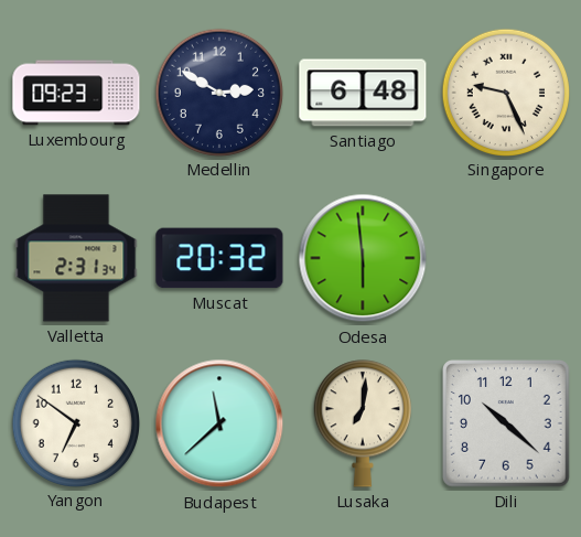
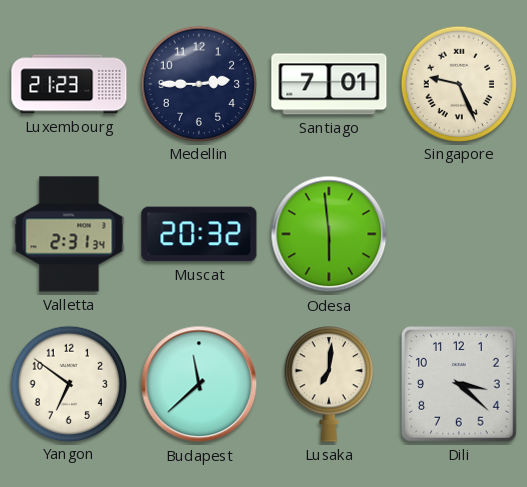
Luxembourg: 09:23 -> 21:23
Medellin: 2:50 -> 2:45
Santiago: 6:48 -> 7:01
Dili: 10:22 -> 3:22
